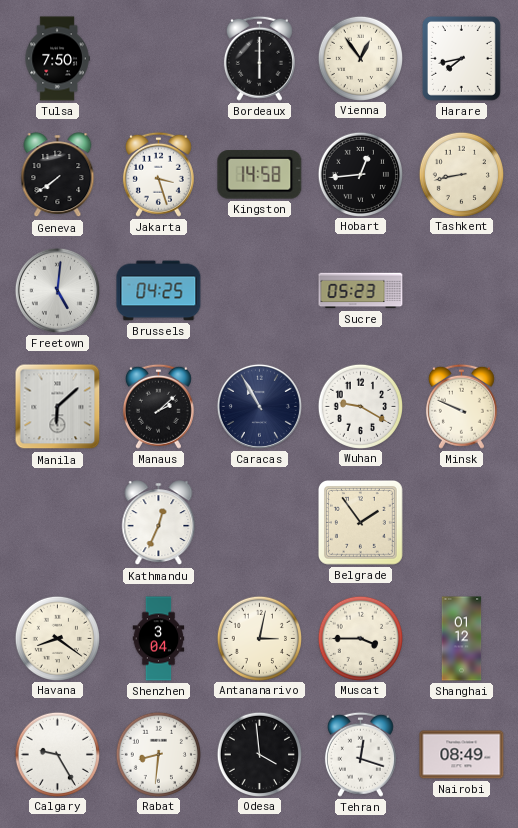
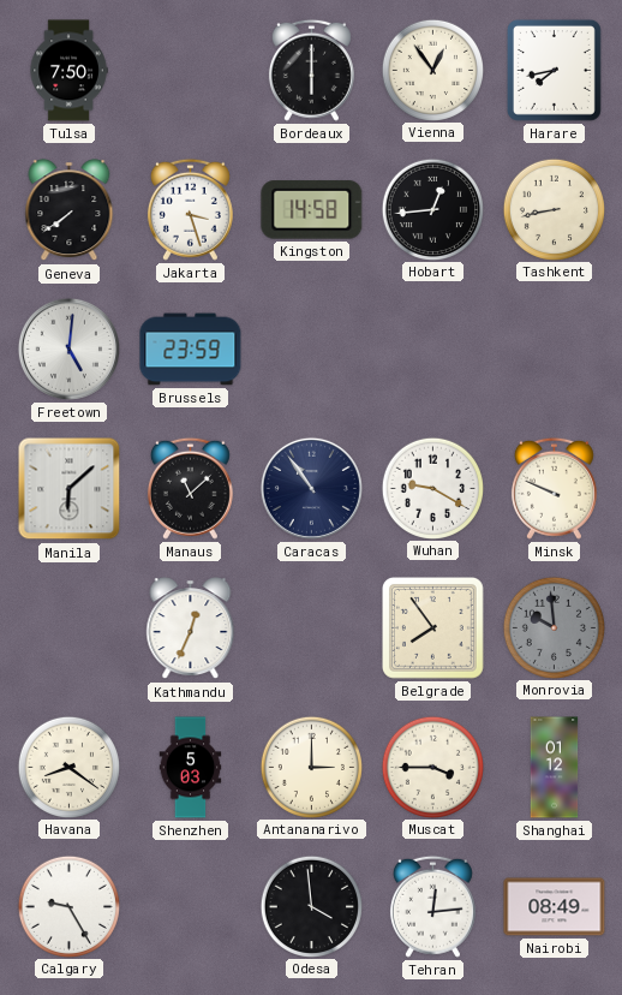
Brussels: 04:25 -> 23:59
Sucre: 05:23 -> none
Manaus: 2:08 -> 11:08
Caracas: 10:55 -> 10:54
Belgrade: 1:54 -> 7:54
Monrovia: none -> 9:59
Shenzhen: 3:04 -> 5:03
Antananarivo: 3:02 -> 3:00
Rabat: 8:31 -> none
Tehran: 12:18 -> 12:14
